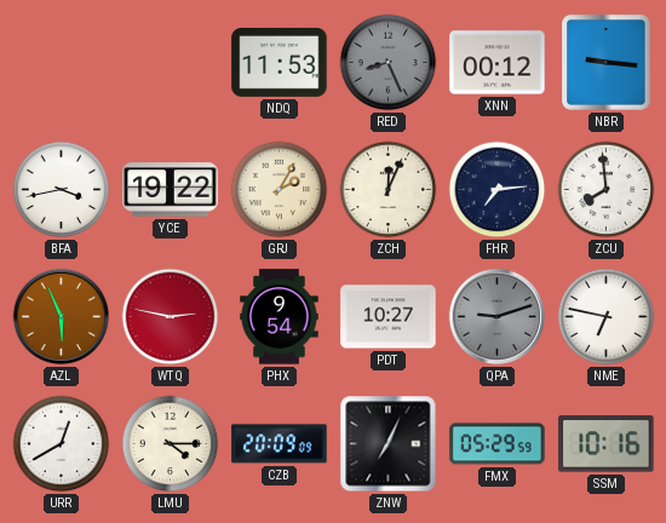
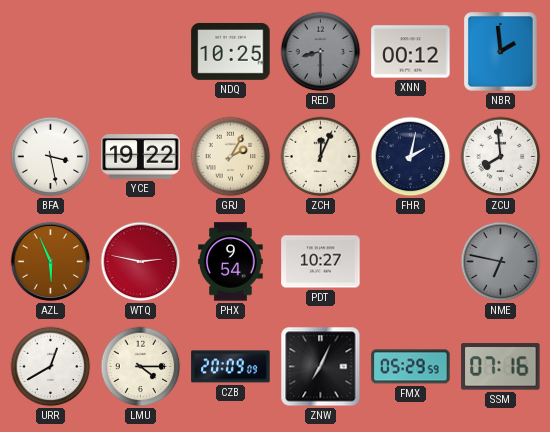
NDQ: 11:53 -> 10:25
RED: 8:26 -> 8:30
NBR: 9:16 -> 1:59
BFA: 3:43 -> 3:28
FHR: 7:14 -> 2:02
QPA: 9:12 -> none
NME dial: white -> grey
SSM: 10:16 -> 07:16
